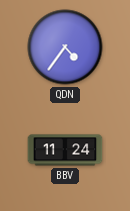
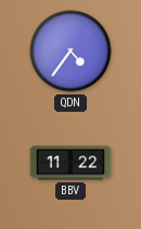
BBV: 11:24 -> 11:22
